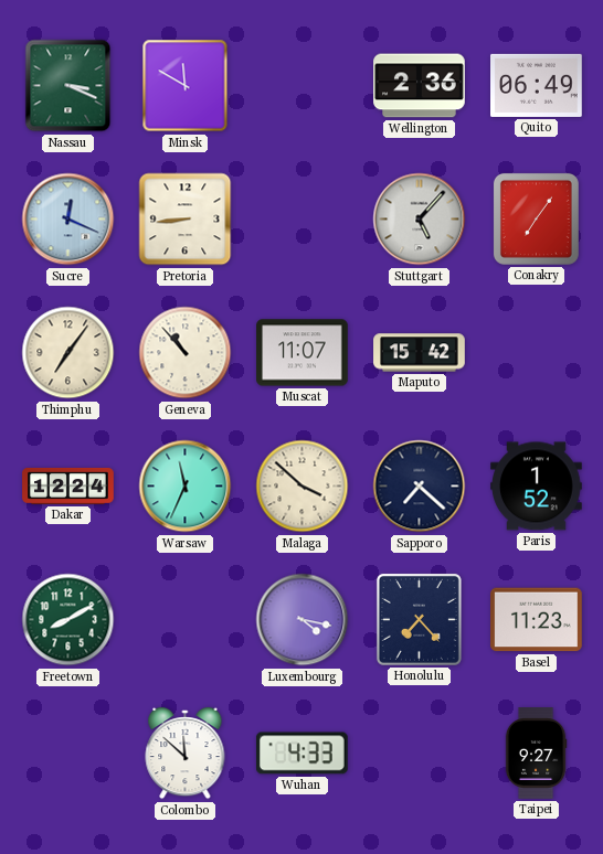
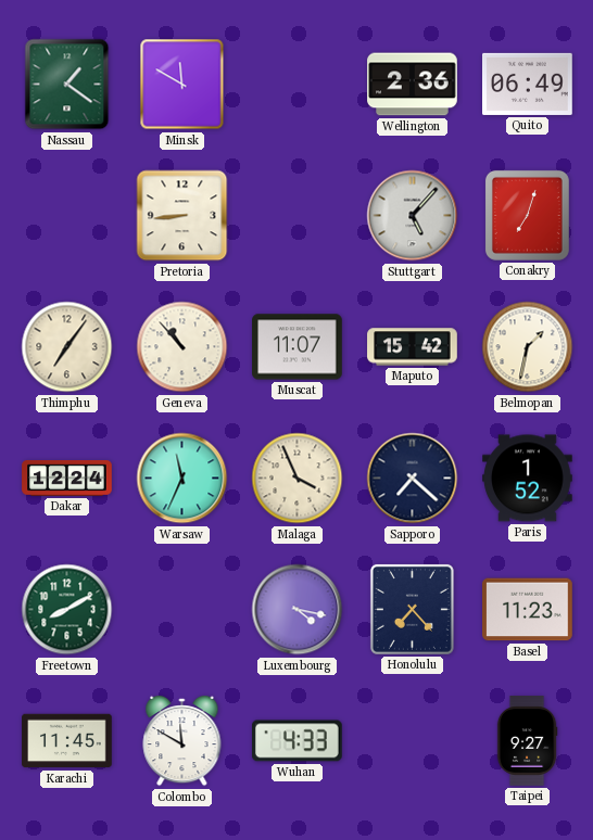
Nassau: 3:19 -> 1:21
Sucre: 12:19 -> none
Conakry: 7:06 -> 7:03
Belmopan: none -> 1:32
Malaga: 3:52 -> 3:56
Karachi: none -> 11:45
Colombo: 11:52 -> 11:50
